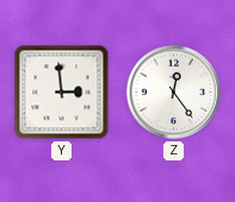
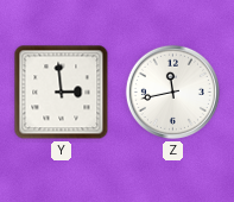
Z: 12:24 -> 11:43
